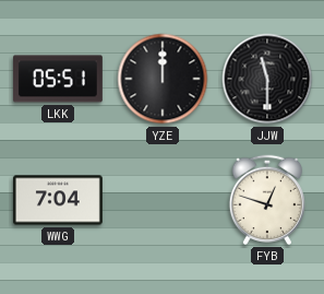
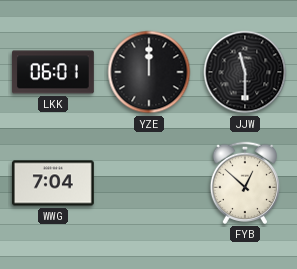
LKK: 05:51 -> 06:01
FYB: 12:48 -> 12:52
